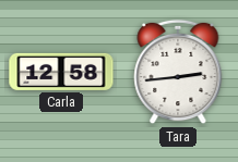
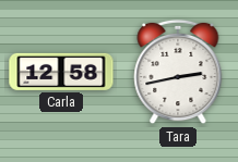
Tara: 2:44 -> 2:43
